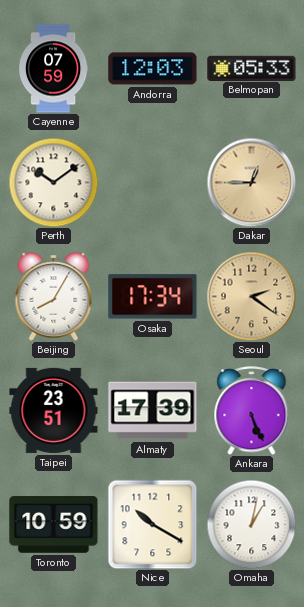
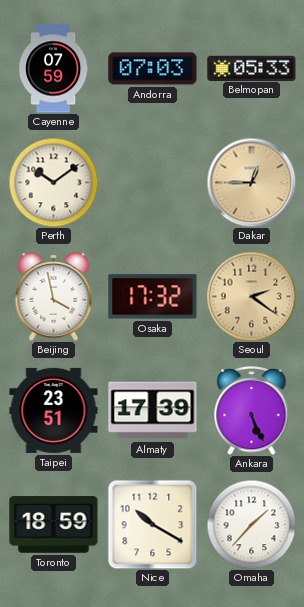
Andorra: 12:03 -> 07:03
Beijing: 8:05 -> 3:58
Osaka: 17:34 -> 17:32
Toronto: 10:59 -> 18:59
Omaha: 1:02 -> 1:37
